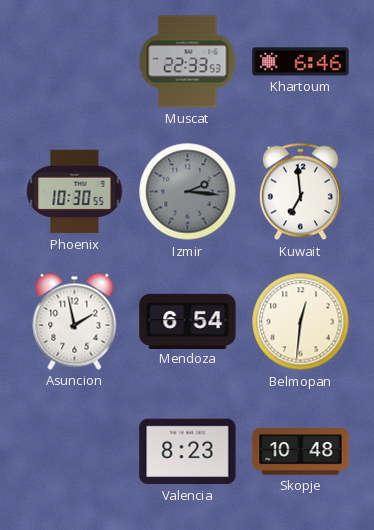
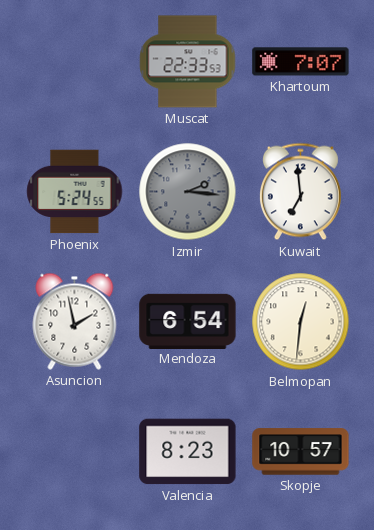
Khartoum: 6:46 -> 7:07
Phoenix: 10:30 -> 5:24
Skopje: 10:48 -> 10:57
